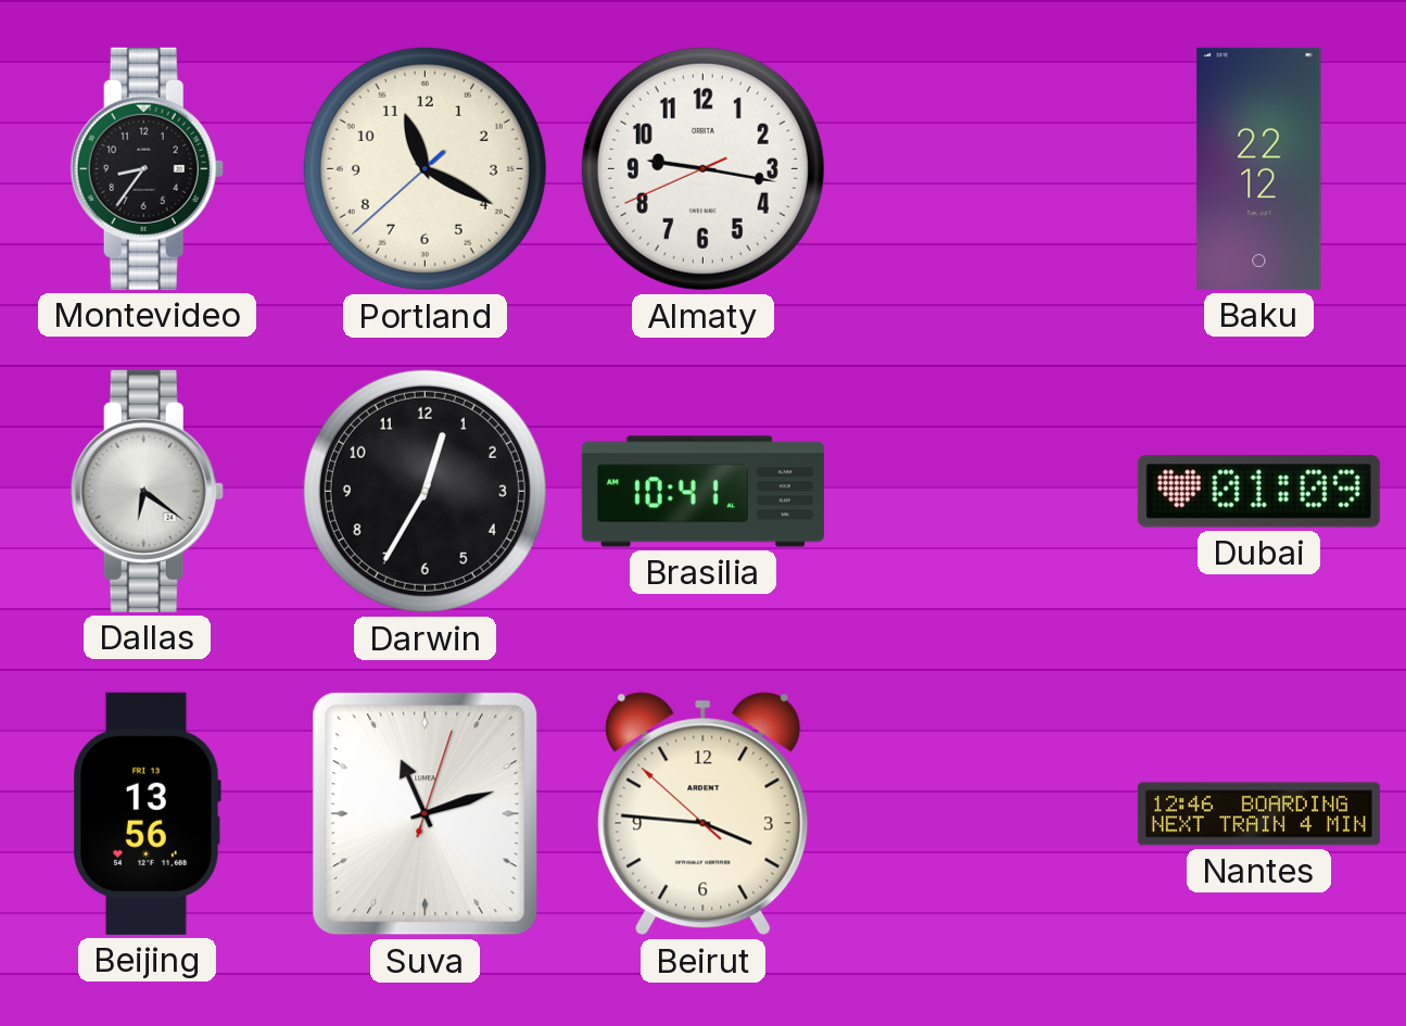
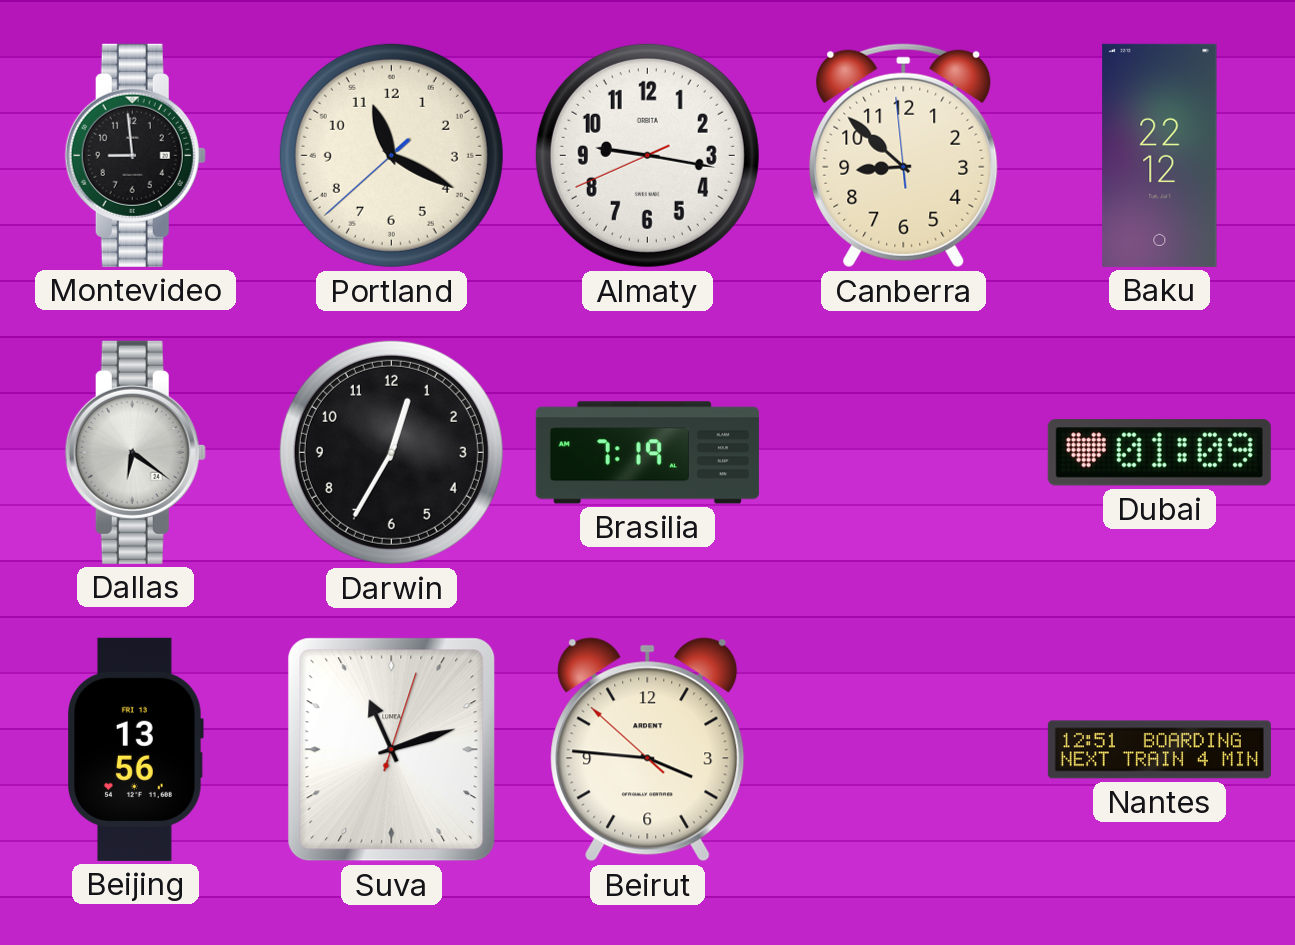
Montevideo: 8:36 -> 8:59
Canberra: none -> 8:51
Brasilia: 10:41 -> 7:19
Nantes: 12:46 -> 12:51
